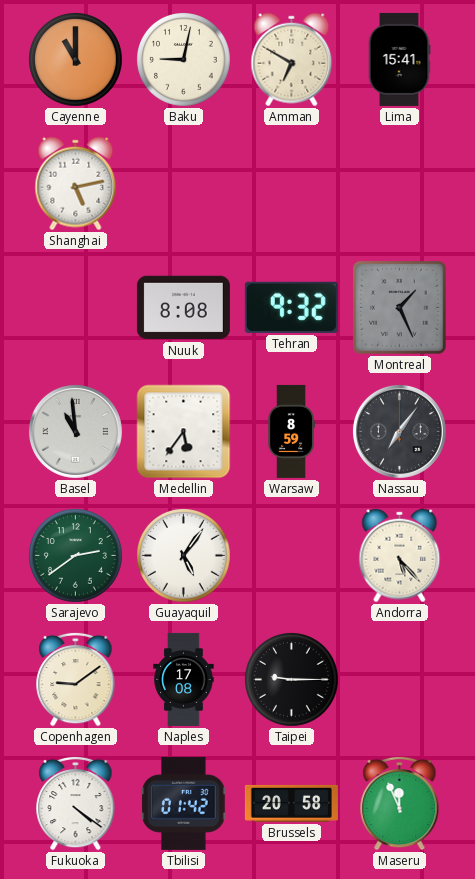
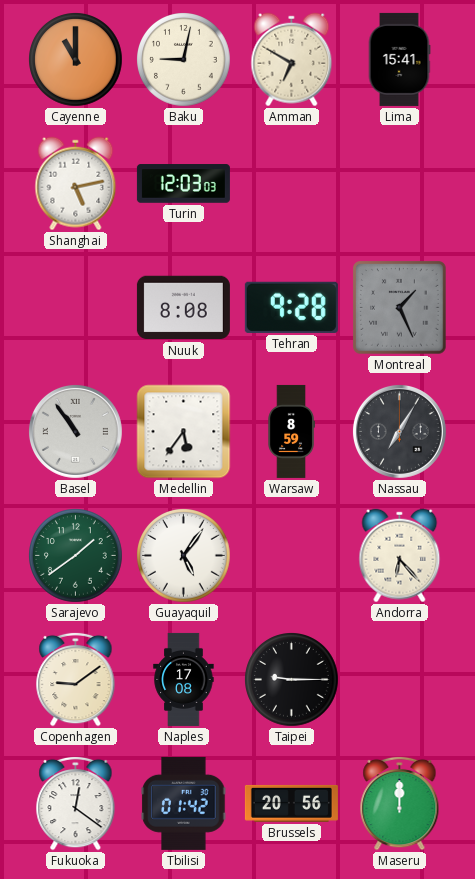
Turin: none -> 12:03
Tehran: 9:32 -> 9:28
Basel: 10:59 -> 10:54
Nassau: 7:06 -> 7:05
Sarajevo: 2:39 -> 1:39
Andorra: 5:23 -> 6:23
Fukuoka: 4:21 -> 12:21
Brussels: 20:58 -> 20:56
Maseru: 11:56 -> 12:00
